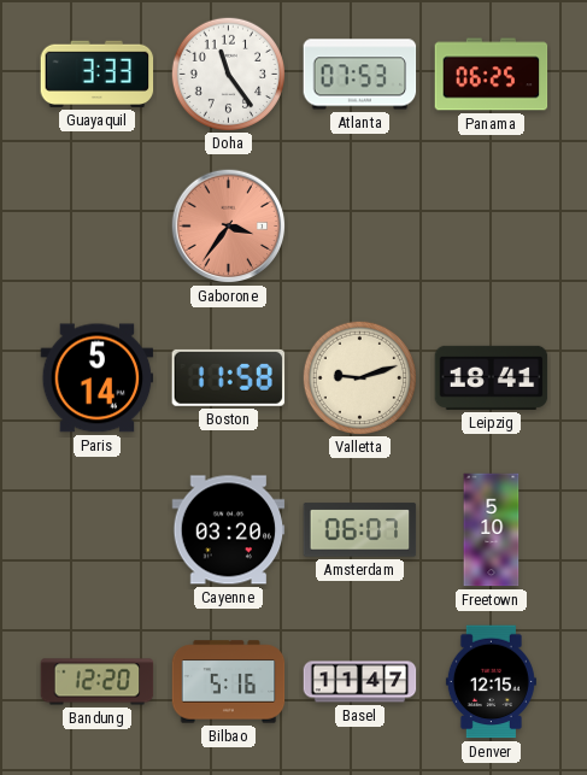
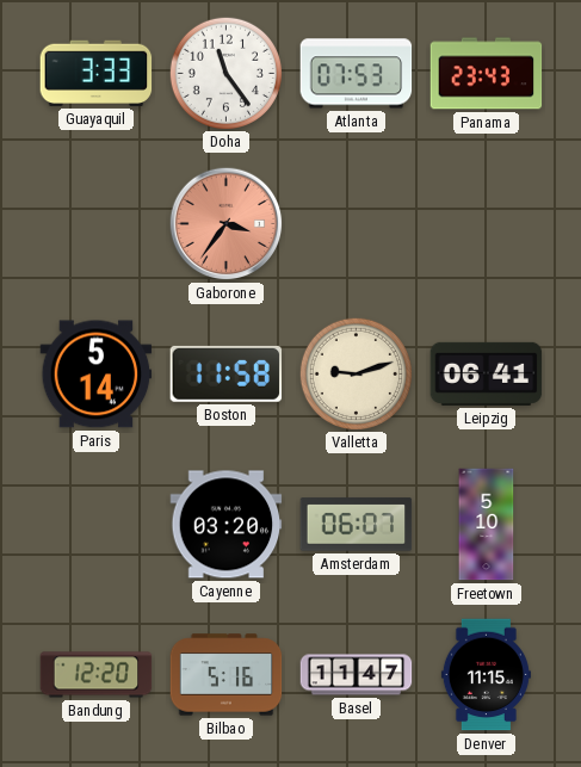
Panama: 06:25 -> 23:43
Leipzig: 18:41 -> 06:41
Denver: 12:15 -> 11:15
